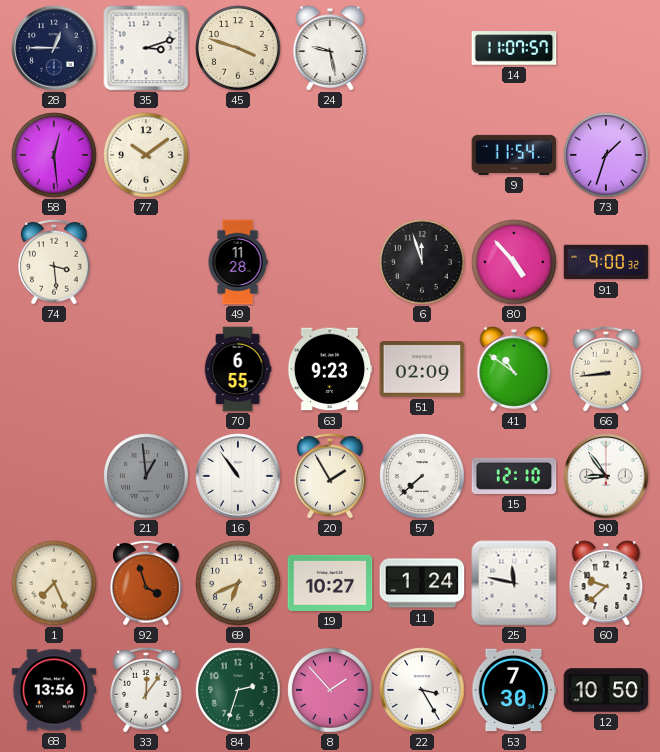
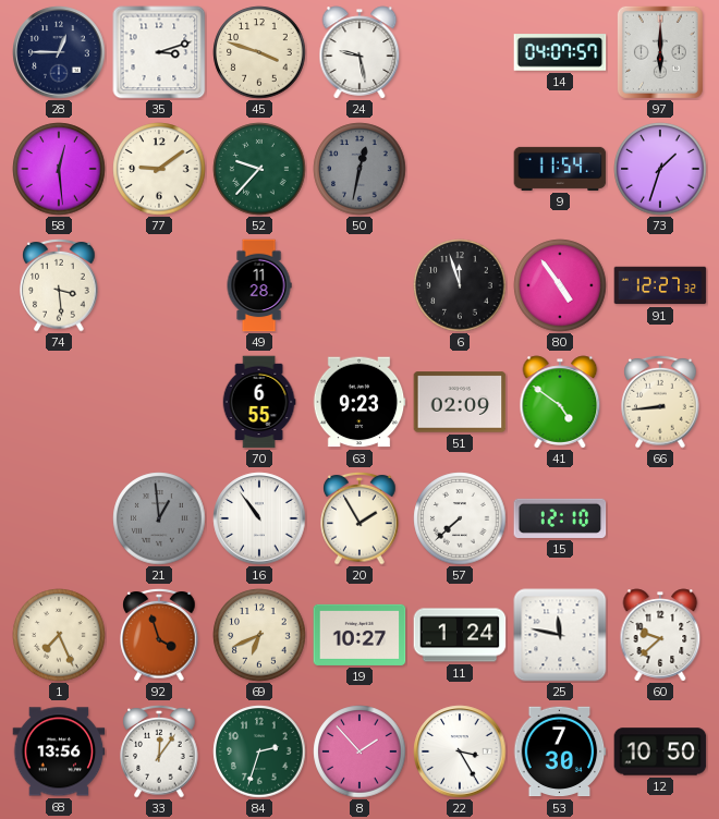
14: 11:07 -> 04:07
97: none -> 6:00
77: 10:09 -> 9:09
52: none -> 9:37
50: none -> 12:32
80: 4:53 -> 4:54
91: 9:00 -> 12:27
41: 10:51 -> 4:51
90: 8:54 -> none
